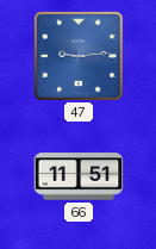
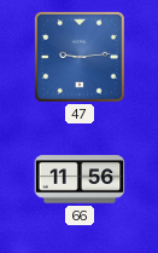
66: 11:51 -> 11:56
